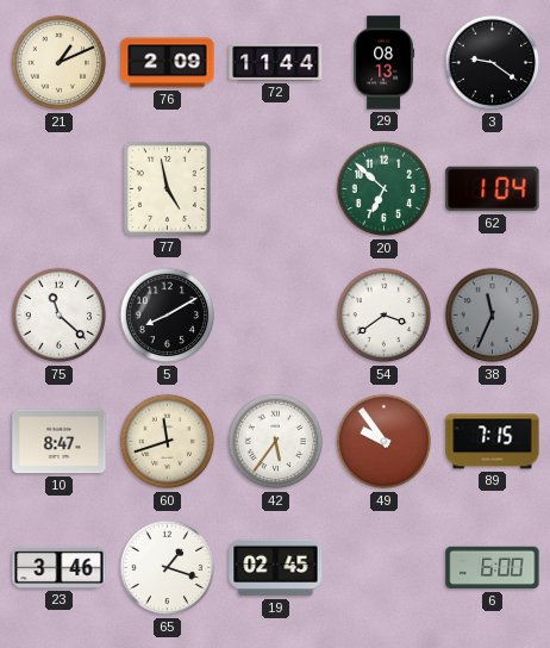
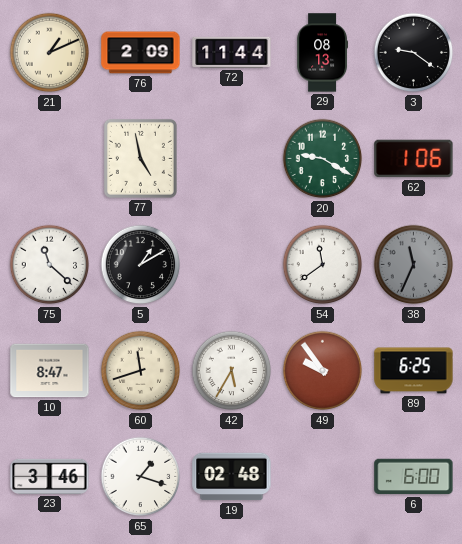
20: 6:52 -> 9:20
62: 1:04 -> 1:06
5: 8:10 -> 1:10
54: 3:39 -> 11:39
42: 5:36 -> 5:35
89: 7:15 -> 6:25
19: 02:45 -> 02:48
